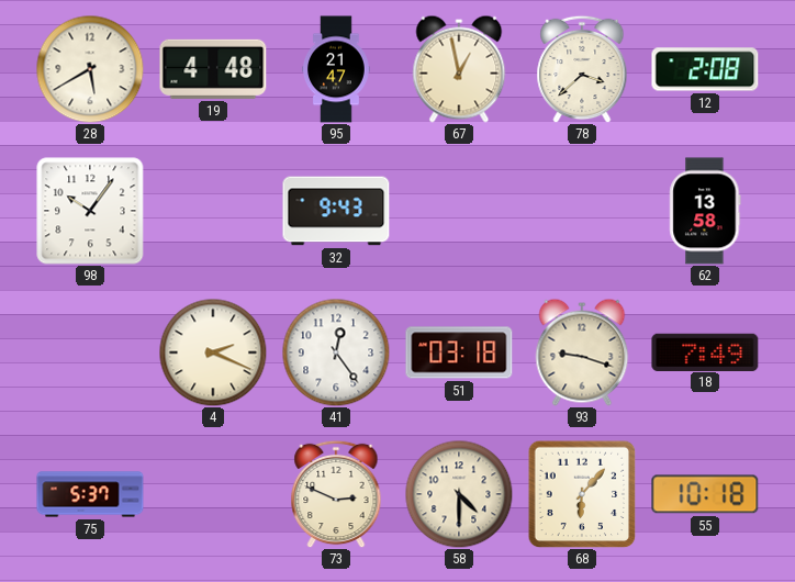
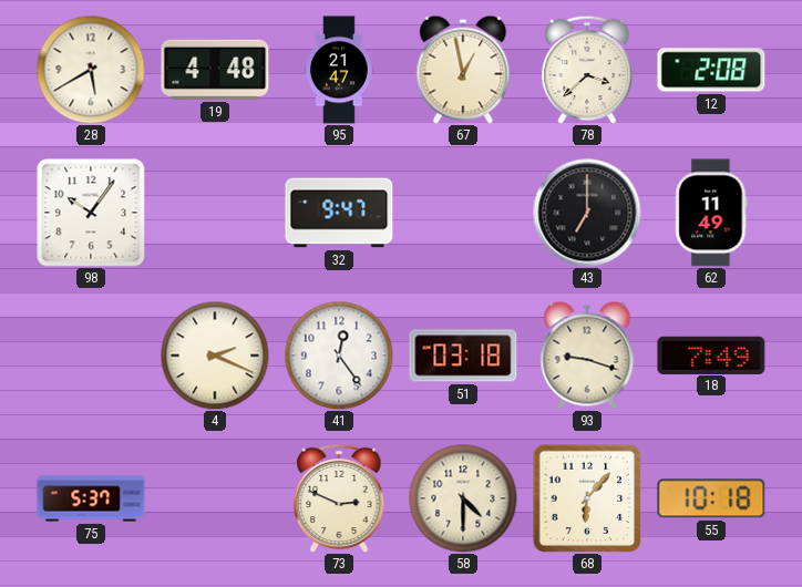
32: 9:43 -> 9:47
43: none -> 7:00
62: 13:58 -> 11:49
